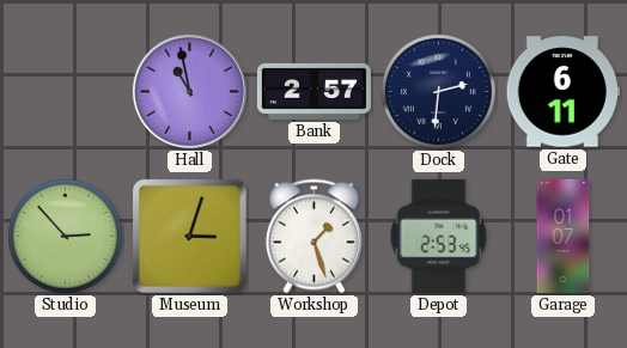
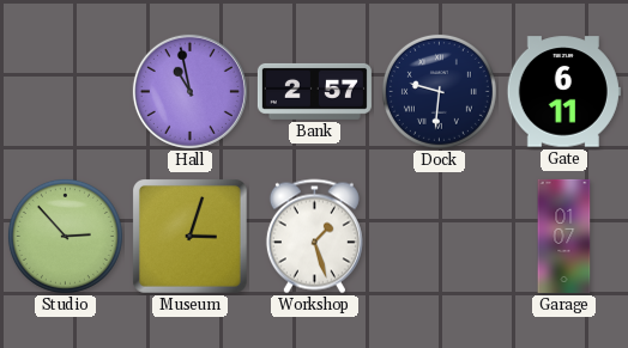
Dock: 2:31 -> 9:31
Depot: 2:53 -> none
